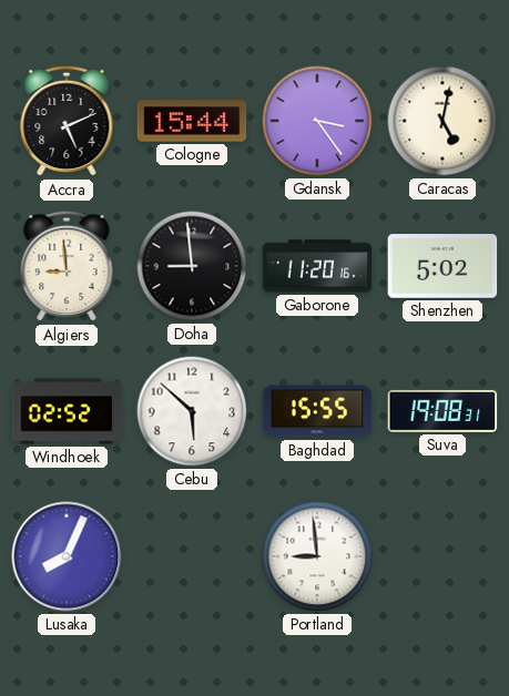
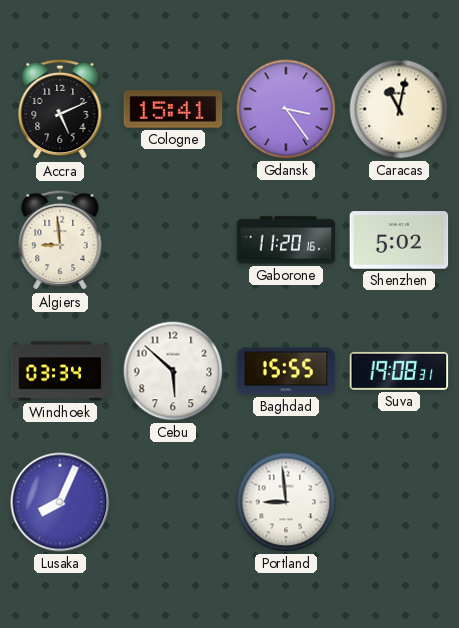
Cologne: 15:44 -> 15:41
Caracas: 5:02 -> 11:02
Doha: 8:59 -> none
Windhoek: 02:52 -> 03:34
